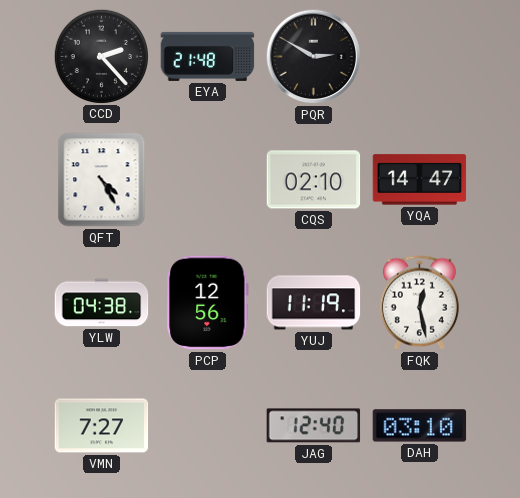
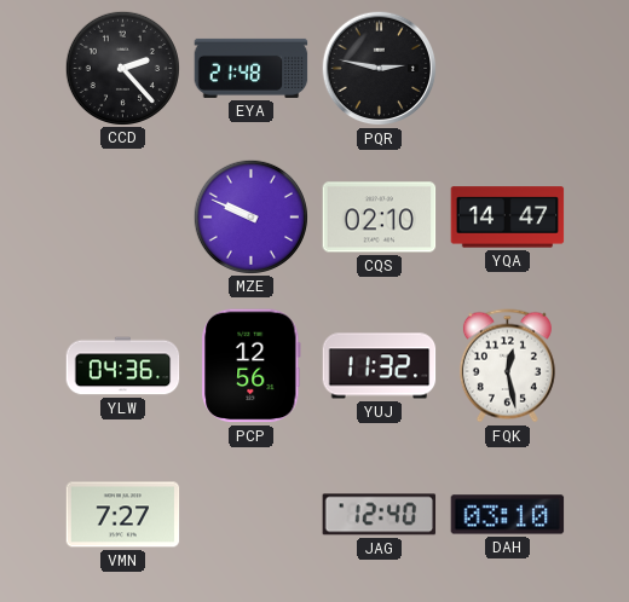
PQR: 2:50 -> 2:47
QFT: 4:25 -> none
MZE: none -> 9:49
YLW: 04:38 -> 04:36
YUJ: 11:19 -> 11:32
